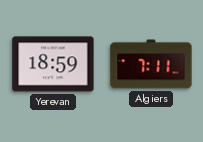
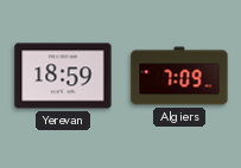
Algiers: 7:11 -> 7:09
